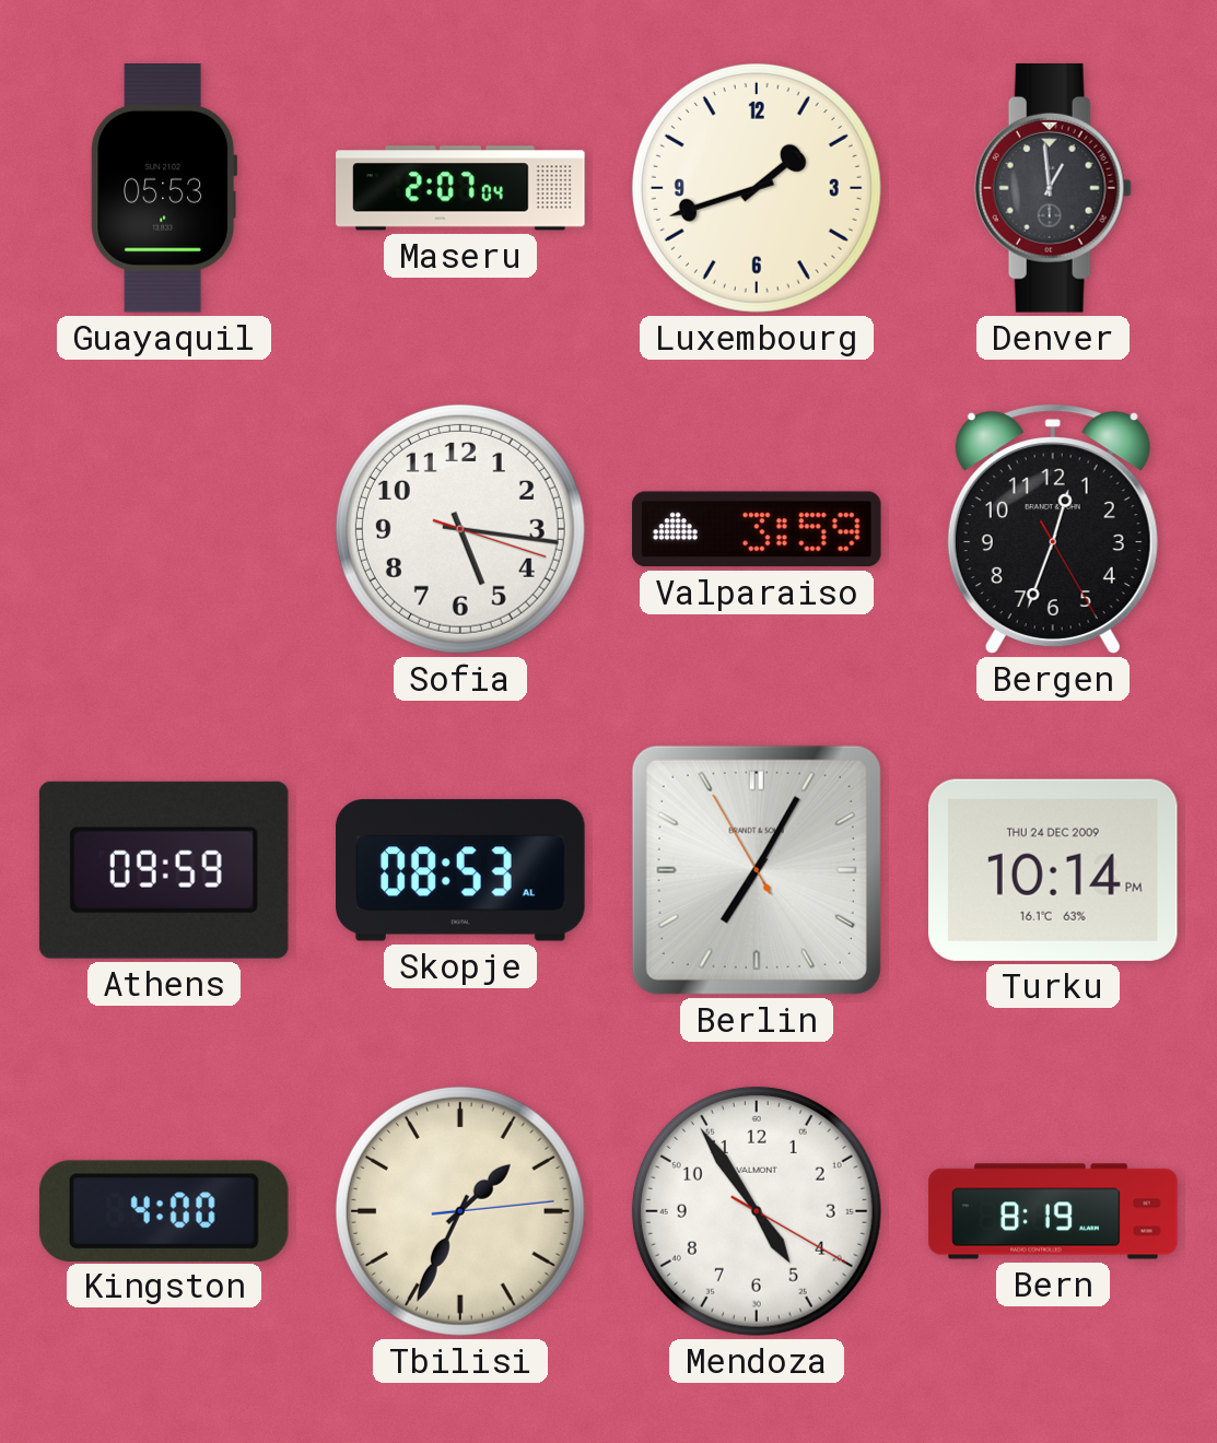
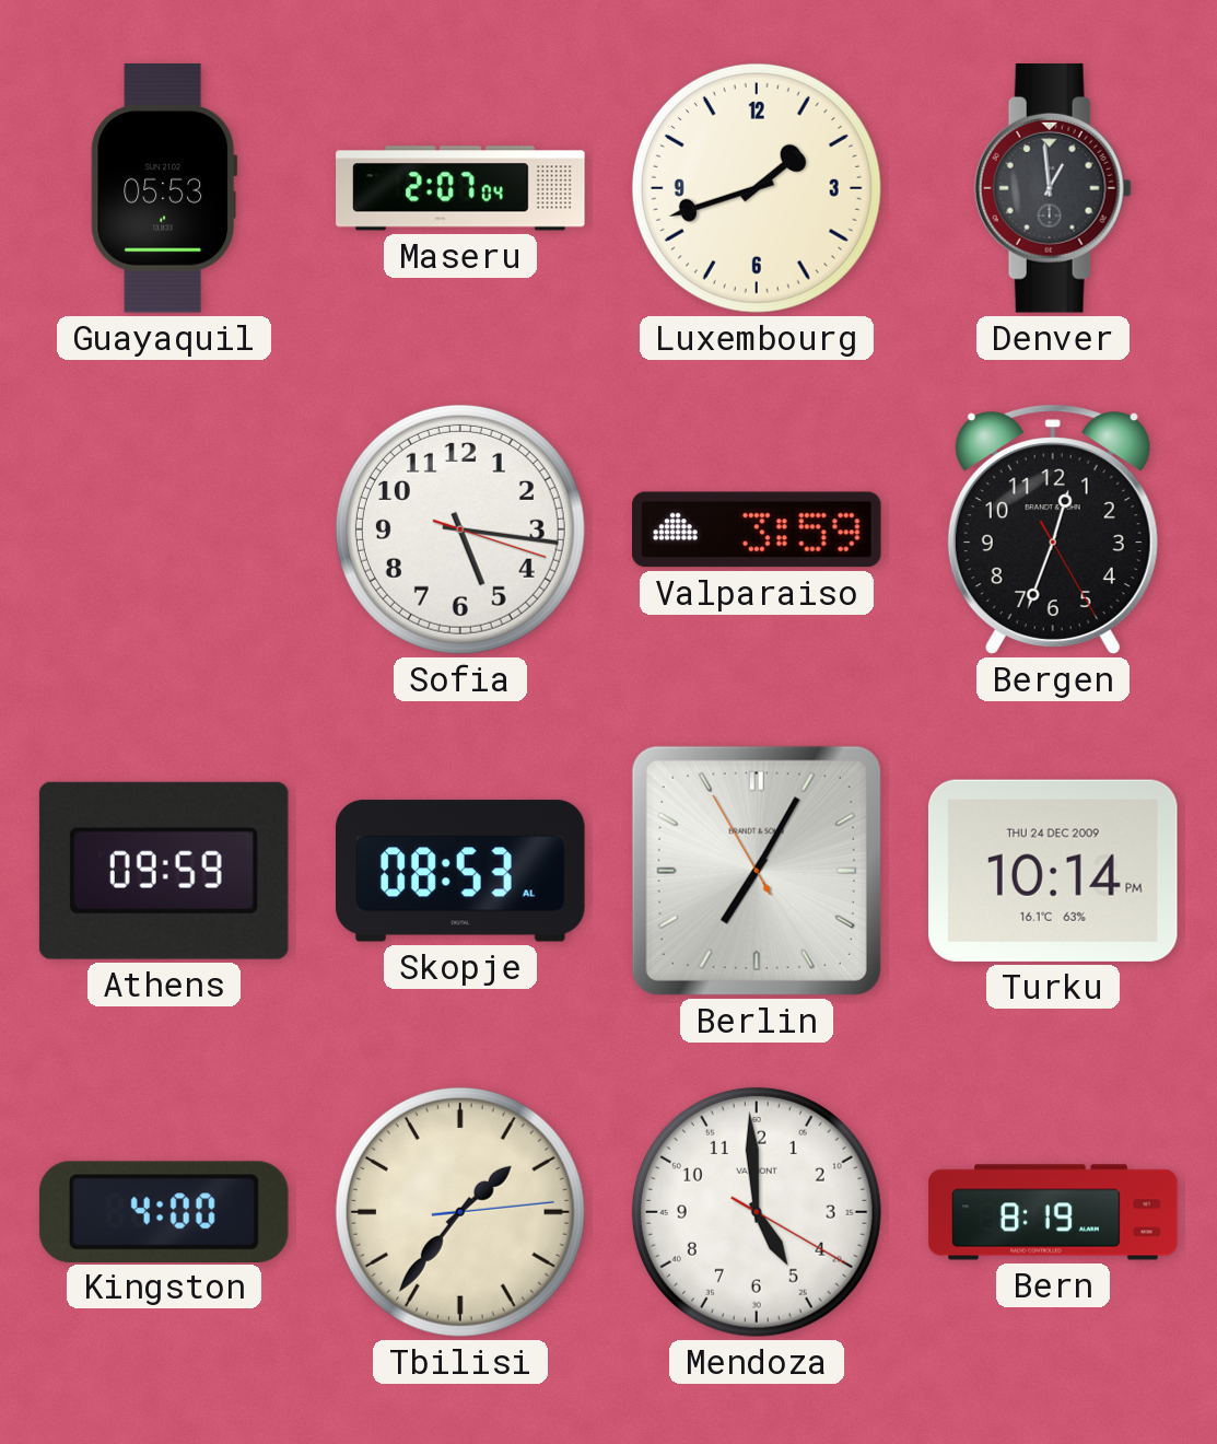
Tbilisi: 1:34 -> 1:36
Mendoza: 4:54 -> 4:59
